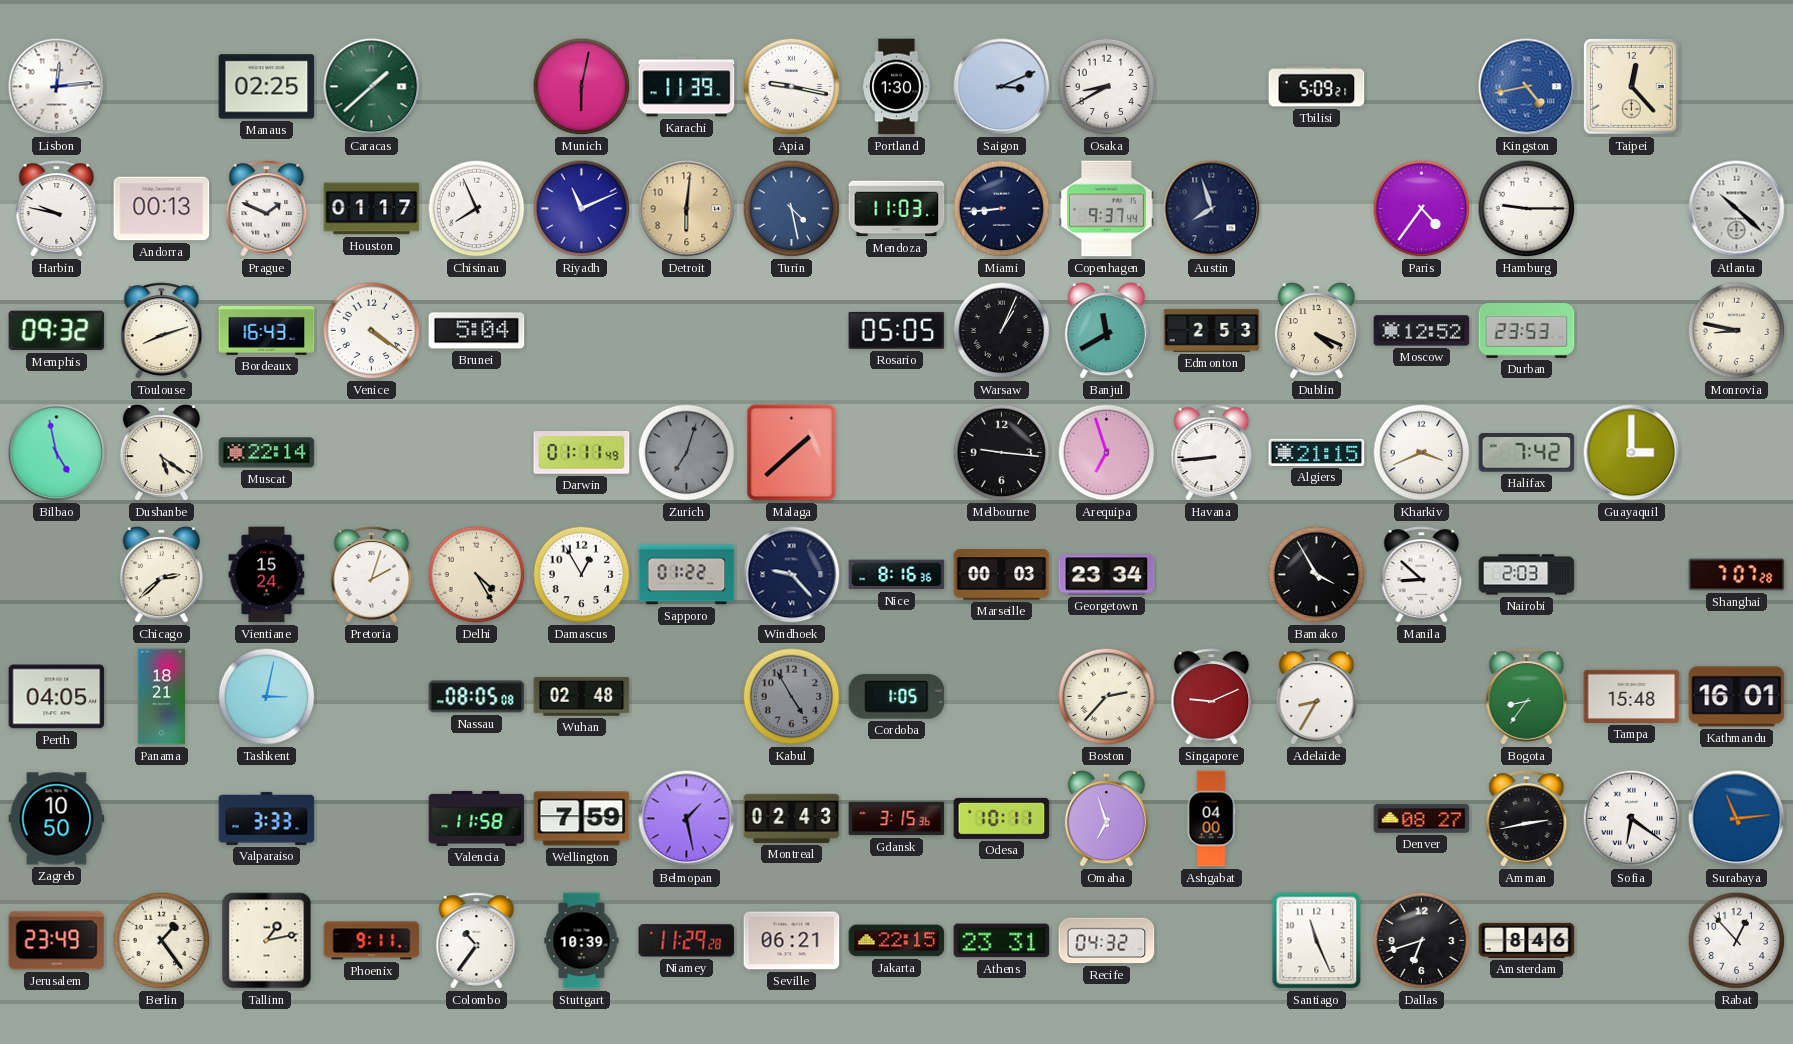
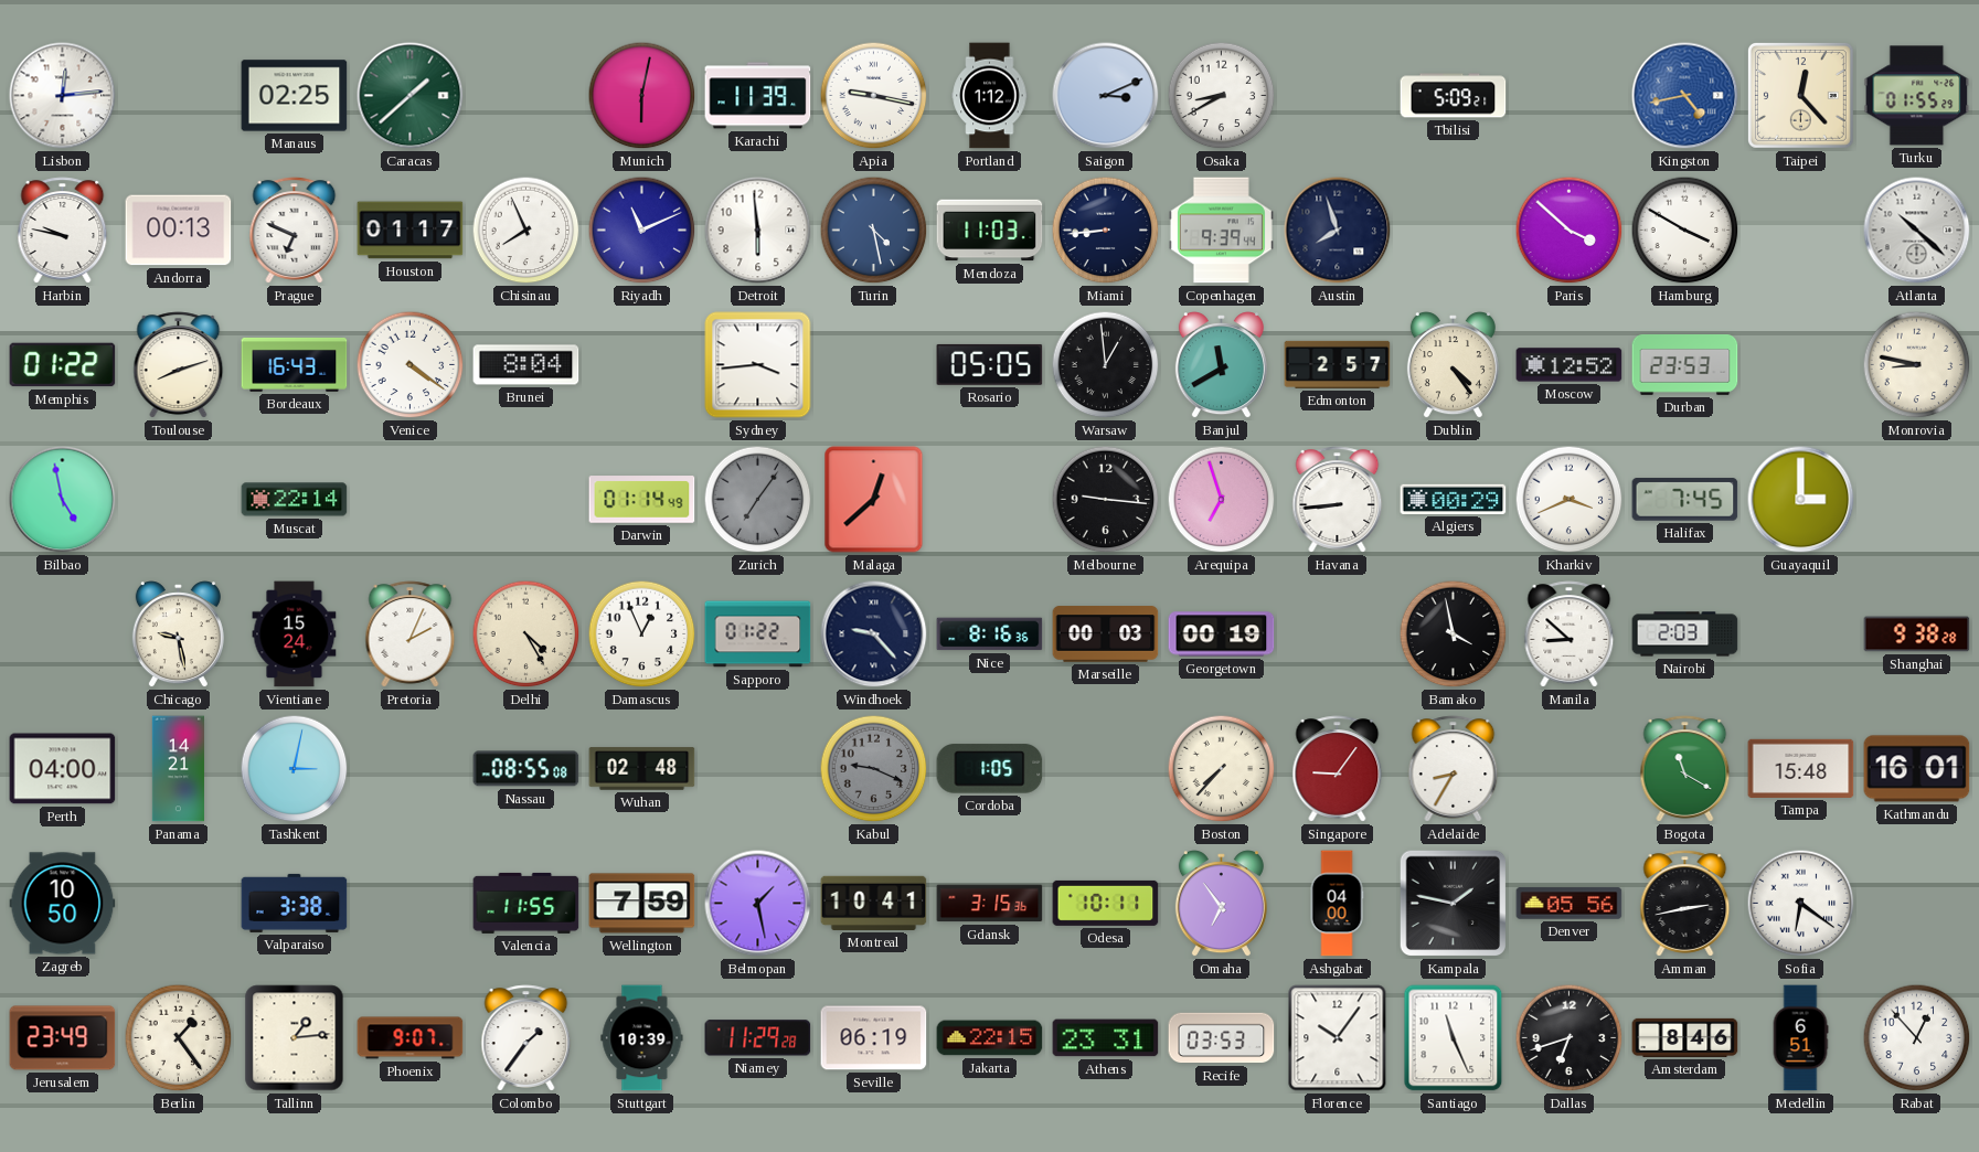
Portland: 1:30 -> 1:12
Turku: none -> 01:55
Prague: 1:49 -> 6:49
Detroit: 6:01 -> 5:59
Detroit dial: champagne -> white
Copenhagen: 9:37 -> 9:39
Paris: 4:36 -> 3:52
Hamburg: 9:15 -> 3:50
Memphis: 09:32 -> 01:22
Brunei: 5:04 -> 8:04
Sydney: none -> 3:44
Warsaw: 1:04 -> 12:59
Edmonton: 2:53 -> 2:57
Dublin: 4:19 -> 4:24
Dushanbe: 5:21 -> none
Darwin: 01:11 -> 01:14
Zurich: 7:03 -> 7:06
Malaga: 1:38 -> 12:38
Algiers: 21:15 -> 00:29
Halifax: 7:42 -> 7:45
Chicago: 2:38 -> 9:28
Pretoria: 2:03 -> 2:04
Damascus: 12:55 -> 12:56
Georgetown: 23:34 -> 00:19
Bamako: 3:55 -> 3:58
Shanghai: 7:07 -> 9:38
Perth: 04:05 -> 04:00
Panama: 18:21 -> 14:21
Nassau: 08:05 -> 08:55
Kabul: 4:55 -> 9:19
Boston: 2:37 -> 7:37
Singapore: 9:11 -> 9:06
Bogota: 8:36 -> 11:20
Valparaiso: 3:33 -> 3:38
Valencia: 11:58 -> 11:55
Montreal: 02:43 -> 10:41
Omaha: 6:57 -> 6:54
Kampala: none -> 1:47
Denver: 08:27 -> 05:56
Surabaya: 11:14 -> none
Tallinn: 1:13 -> 1:14
Phoenix: 9:11 -> 9:07
Colombo: 10:36 -> 1:36
Seville: 06:21 -> 06:19
Recife: 04:32 -> 03:53
Florence: none -> 10:06
Medellin: none -> 6:51
